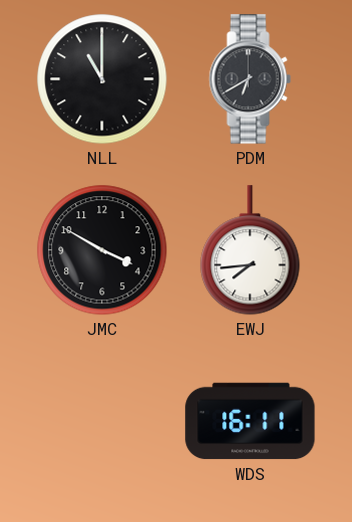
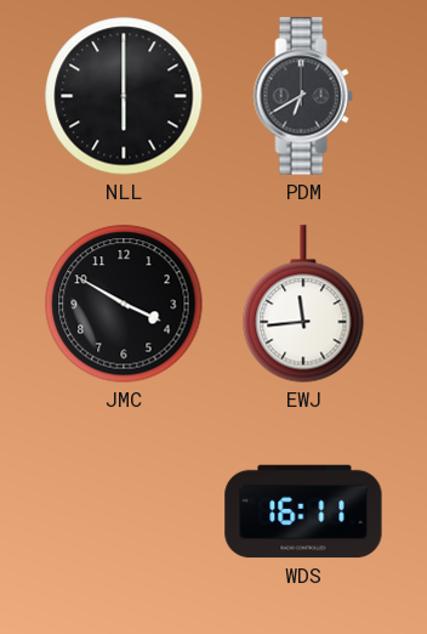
NLL: 11:00 -> 6:00
EWJ: 7:44 -> 11:44
